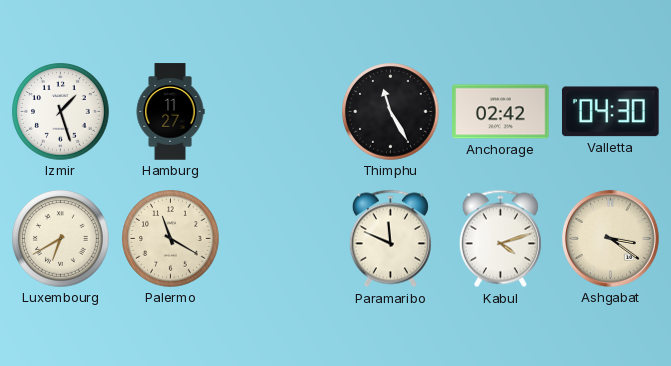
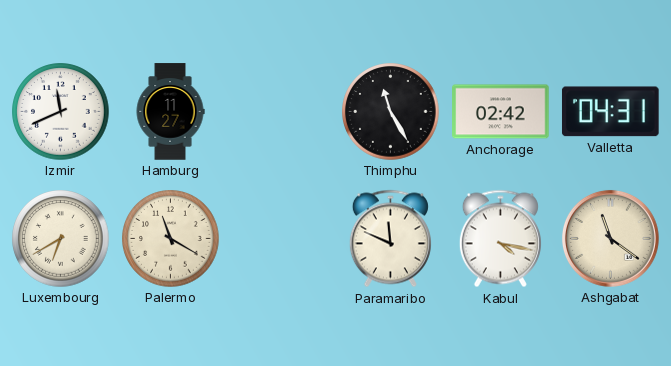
Izmir: 1:27 -> 11:41
Valletta: 04:30 -> 04:31
Kabul: 4:12 -> 4:17
Ashgabat: 3:21 -> 11:21
